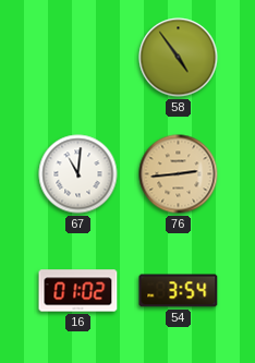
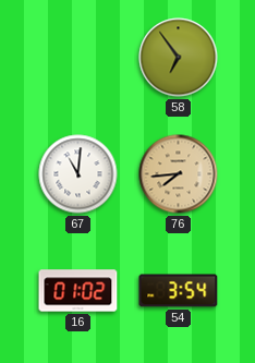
58: 4:54 -> 6:54
76: 2:44 -> 7:44
